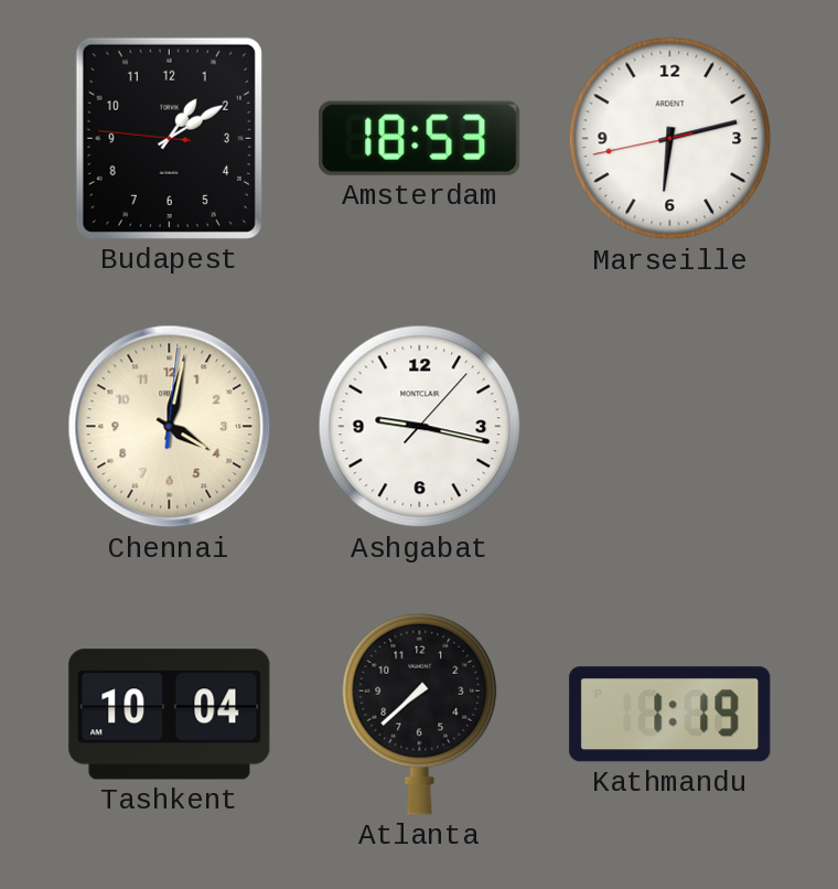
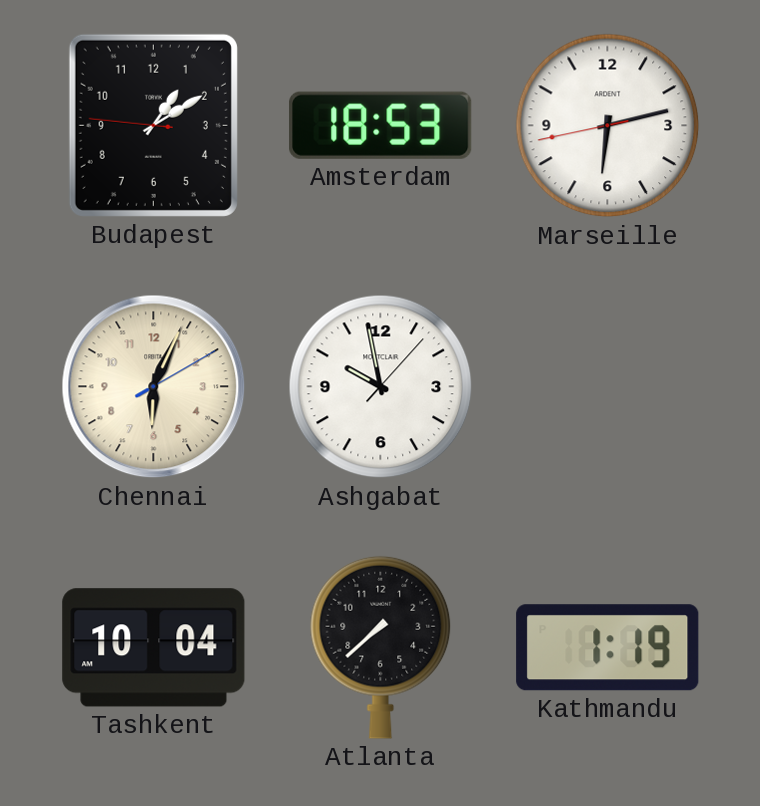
Chennai: 4:02 -> 6:04
Ashgabat: 9:17 -> 9:58
